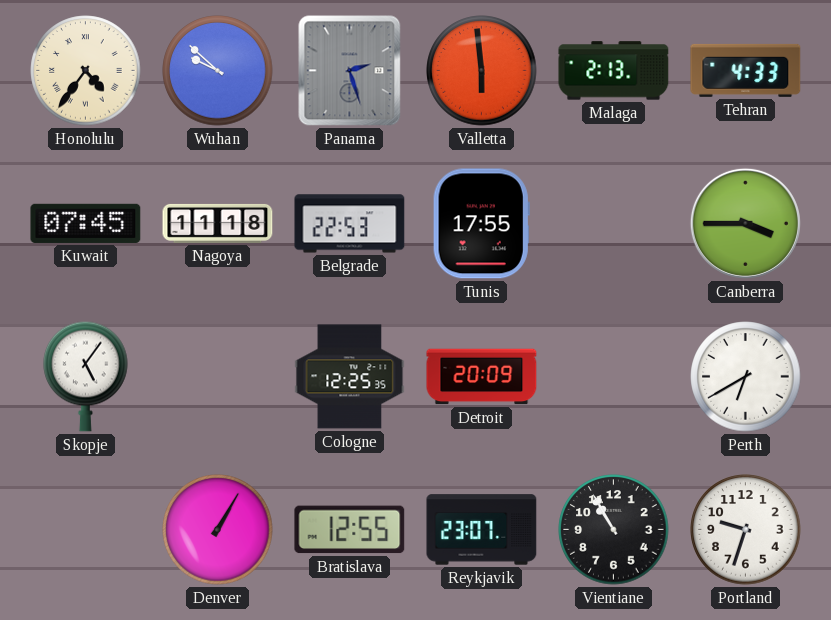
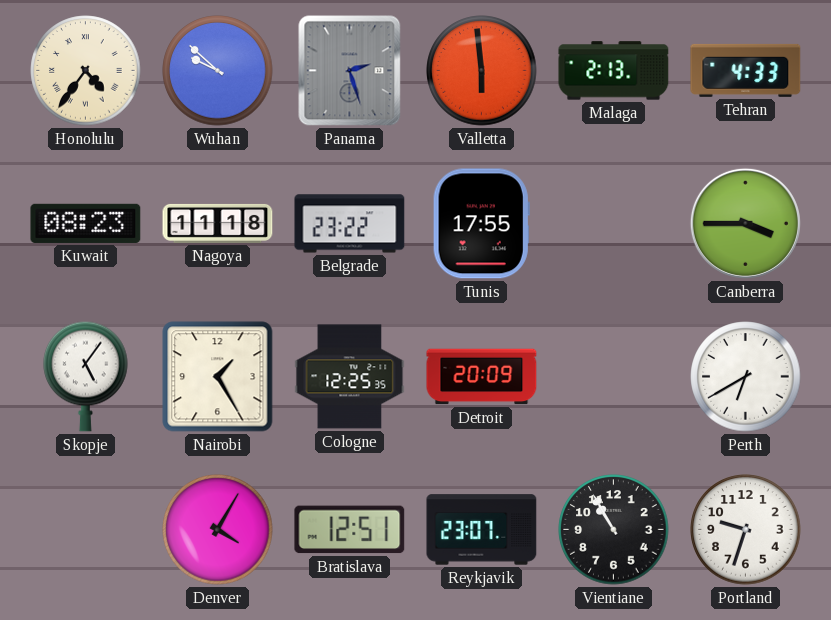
Kuwait: 07:45 -> 08:23
Belgrade: 22:53 -> 23:22
Nairobi: none -> 1:25
Denver: 1:05 -> 4:05
Bratislava: 12:55 -> 12:51
